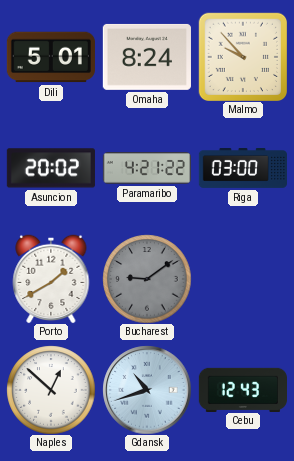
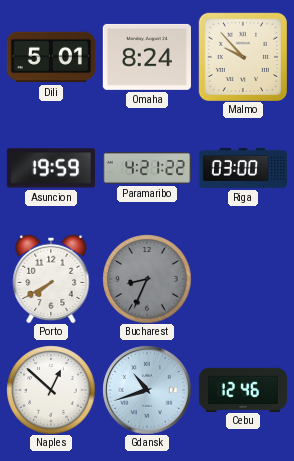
Asuncion: 20:02 -> 19:59
Porto: 1:40 -> 7:40
Bucharest: 9:09 -> 8:34
Cebu: 12:43 -> 12:46
